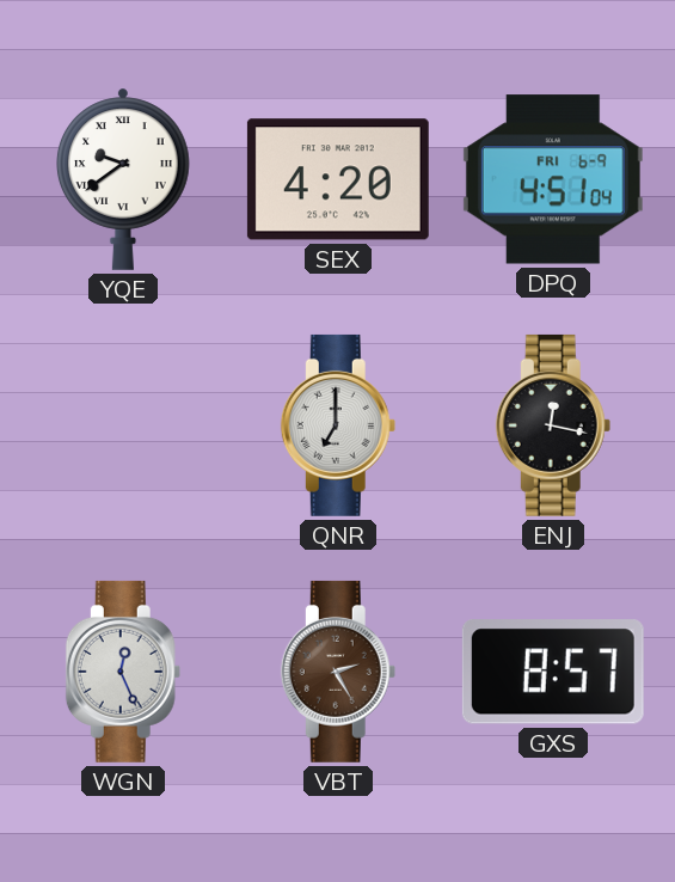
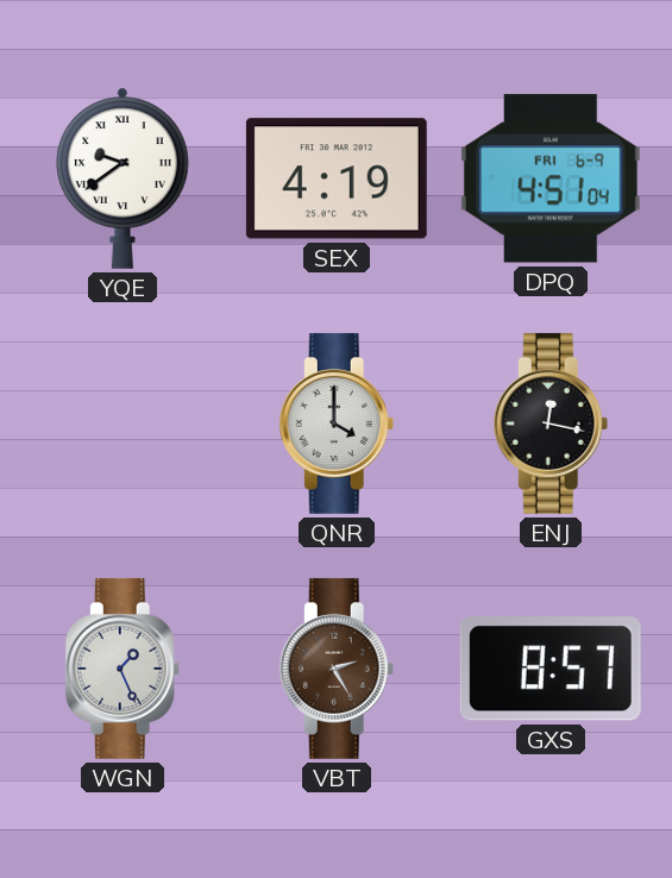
SEX: 4:20 -> 4:19
QNR: 7:00 -> 4:00
WGN: 12:26 -> 1:26
